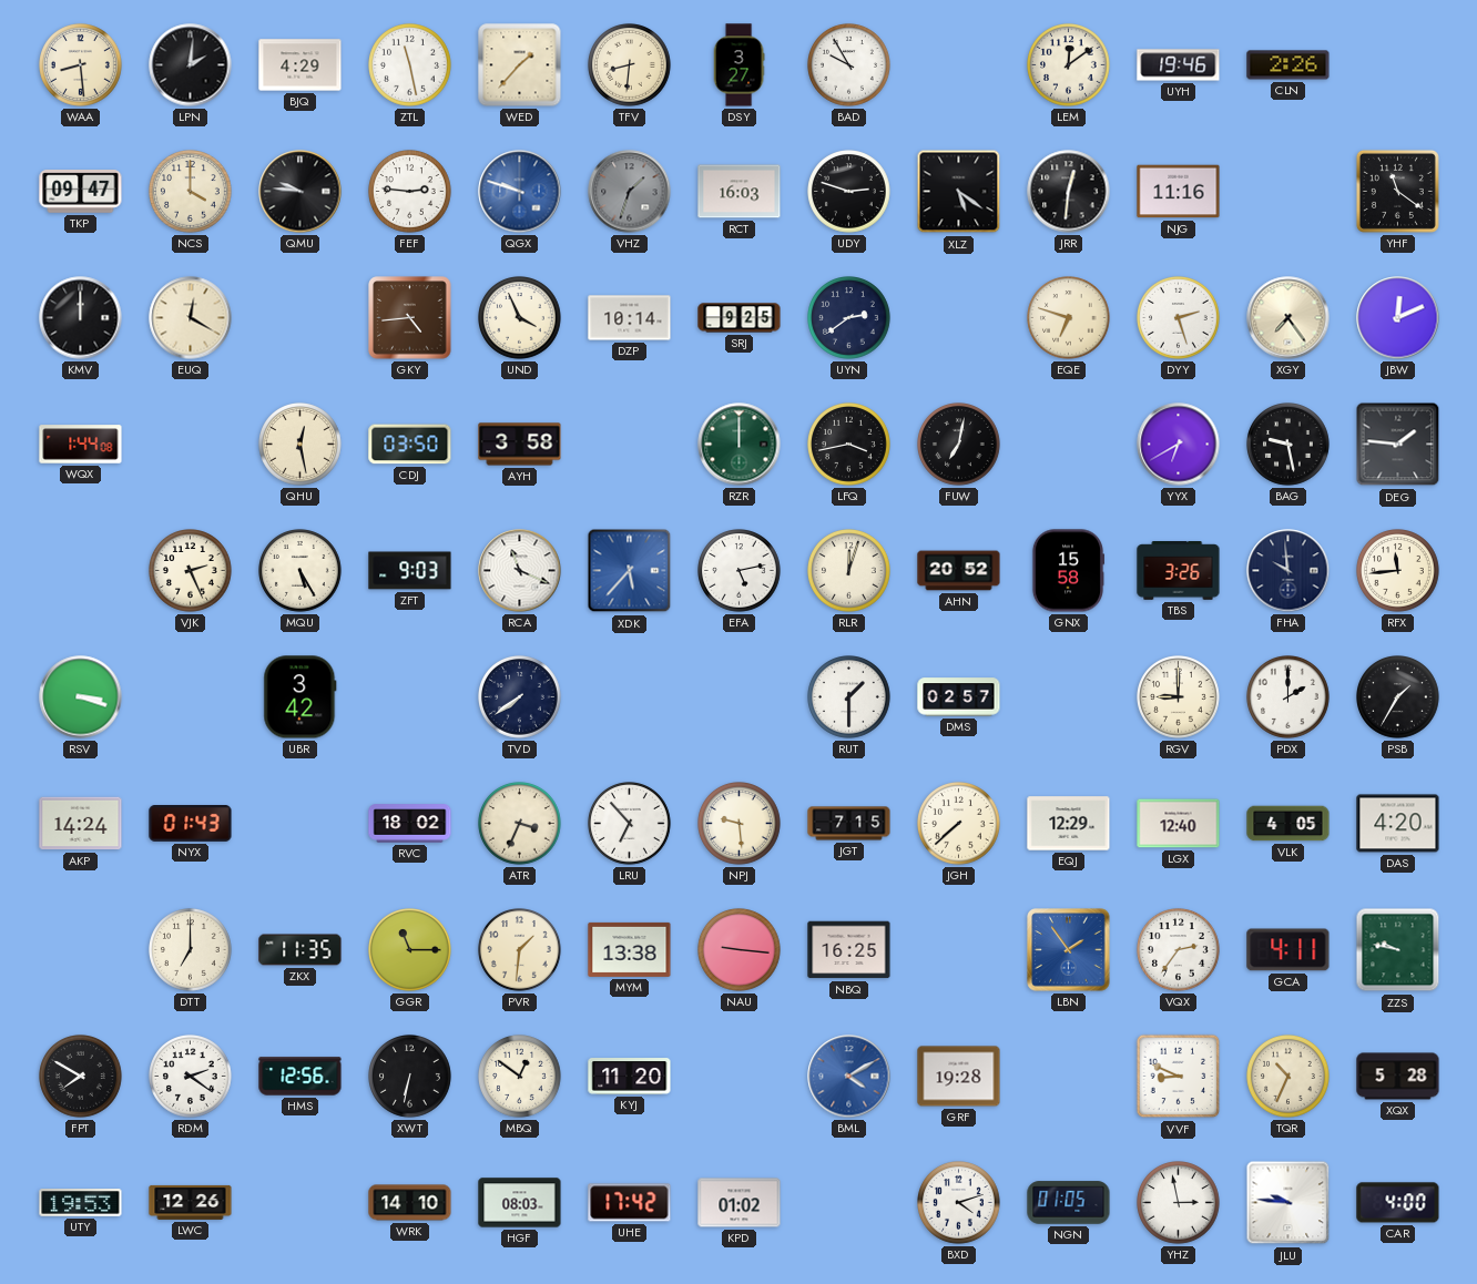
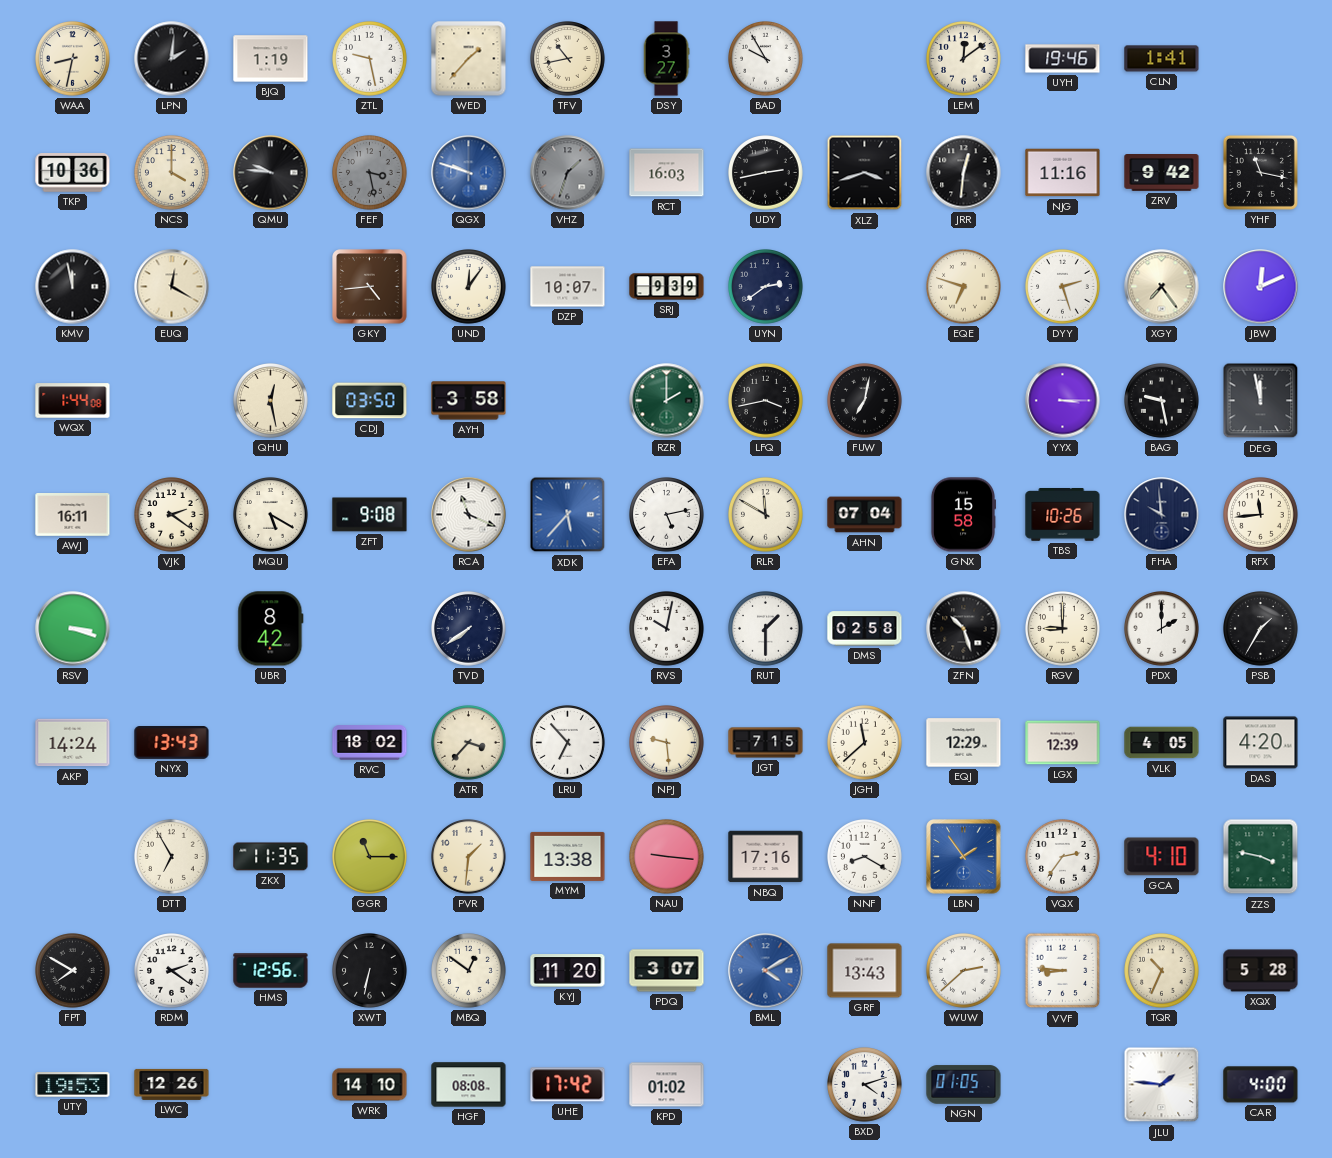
WAA: 8:29 -> 8:32
BJQ: 4:29 -> 1:19
ZTL: 11:28 -> 9:28
TFV: 8:31 -> 10:43
CLN: 2:26 -> 1:41
TKP: 09:47 -> 10:36
FEF: 2:46 -> 3:28
FEF dial: white -> grey
UDY: 2:48 -> 2:43
XLZ: 5:21 -> 3:42
ZRV: none -> 9:42
YHF: 11:21 -> 11:17
KMV: 12:00 -> 11:58
UND: 3:56 -> 12:06
DZP: 10:14 -> 10:07
SRJ: 9:25 -> 9:39
RZR: 12:00 -> 2:00
YYX: 6:40 -> 3:15
DEG: 1:46 -> 11:58
AWJ: none -> 16:11
VJK: 2:26 -> 2:21
MQU: 5:25 -> 5:20
ZFT: 9:03 -> 9:08
RLR: 12:03 -> 11:50
AHN: 20:52 -> 07:04
TBS: 3:26 -> 10:26
UBR: 3:42 -> 8:42
RVS: none -> 10:02
DMS: 02:57 -> 02:58
ZFN: none -> 10:27
NYX: 01:43 -> 13:43
ATR: 3:34 -> 3:37
JGH: 7:38 -> 11:38
LGX: 12:40 -> 12:39
DTT: 7:00 -> 6:55
NBQ: 16:25 -> 17:16
NNF: none -> 8:20
GCA: 4:11 -> 4:10
ZZS: 9:47 -> 3:47
PDQ: none -> 3:07
GRF: 19:28 -> 13:43
WUW: none -> 2:38
VVF: 8:49 -> 8:46
HGF: 08:03 -> 08:08
YHZ: 2:58 -> none
JLU: 9:46 -> 1:46
